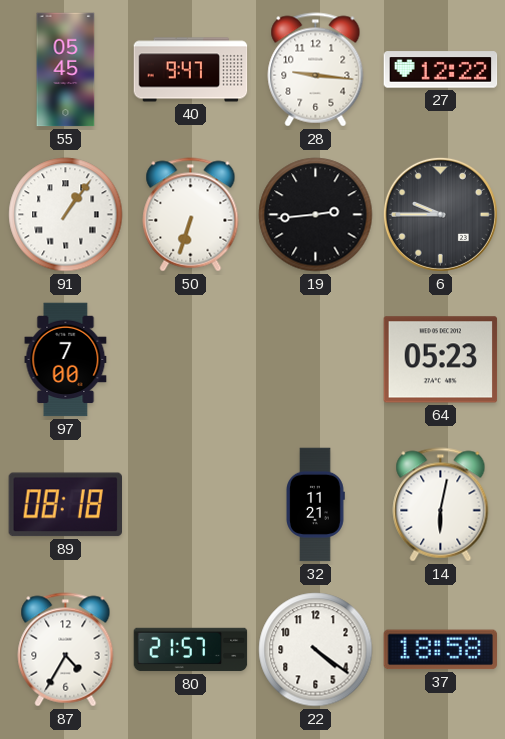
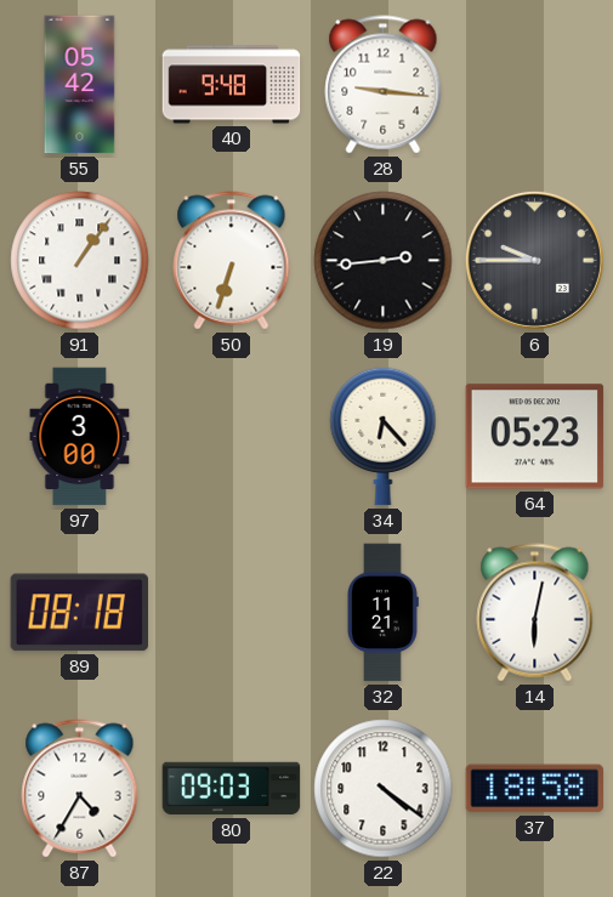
55: 05:45 -> 05:42
40: 9:47 -> 9:48
27: 12:22 -> none
97: 7:00 -> 3:00
34: none -> 6:23
80: 21:57 -> 09:03
